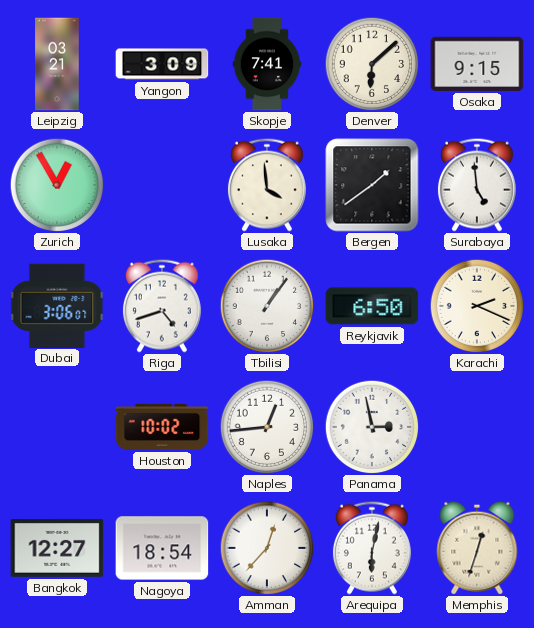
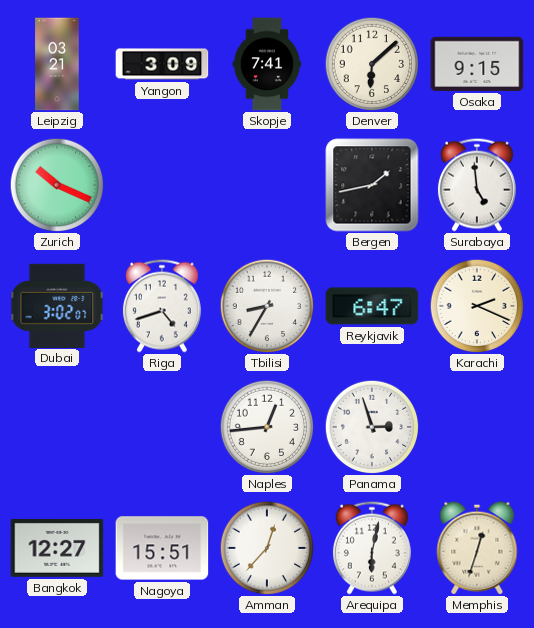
Zurich: 12:55 -> 10:19
Lusaka: 3:59 -> none
Bergen: 1:39 -> 1:43
Dubai: 3:06 -> 3:02
Tbilisi: 1:06 -> 8:35
Reykjavik: 6:50 -> 6:47
Houston: 10:02 -> none
Panama: 2:58 -> 2:57
Nagoya: 18:54 -> 15:51
